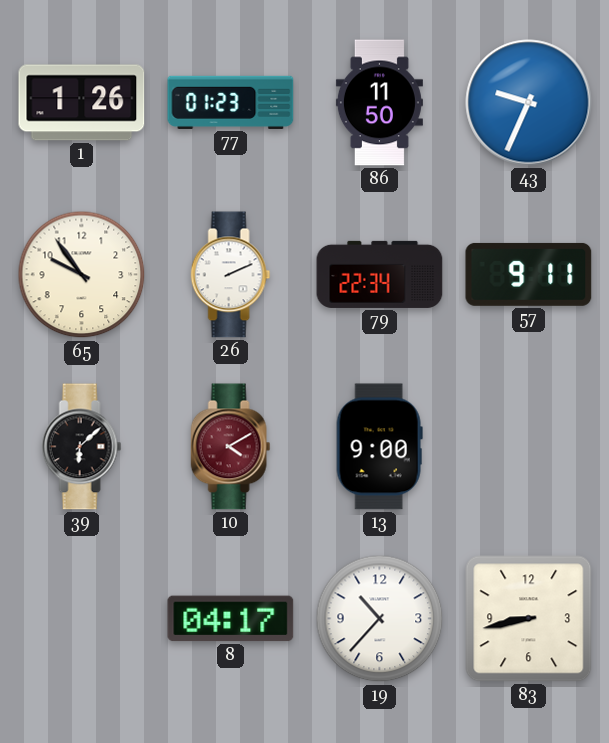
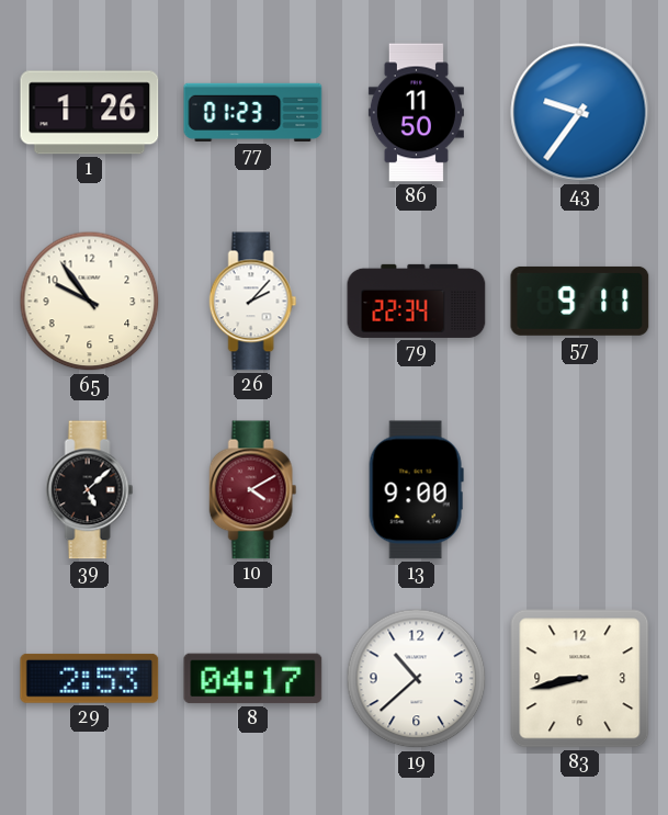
43: 9:34 -> 9:36
26: 2:11 -> 2:07
39: 6:08 -> 5:08
29: none -> 2:53
19: 10:37 -> 10:38
